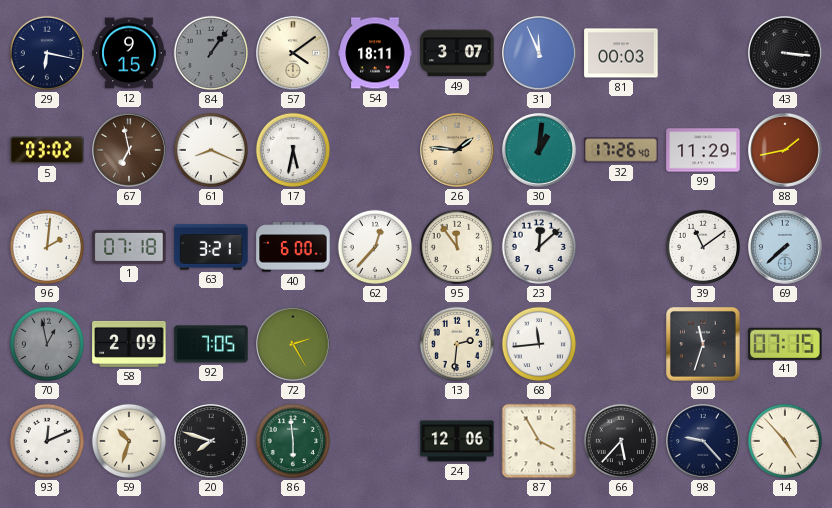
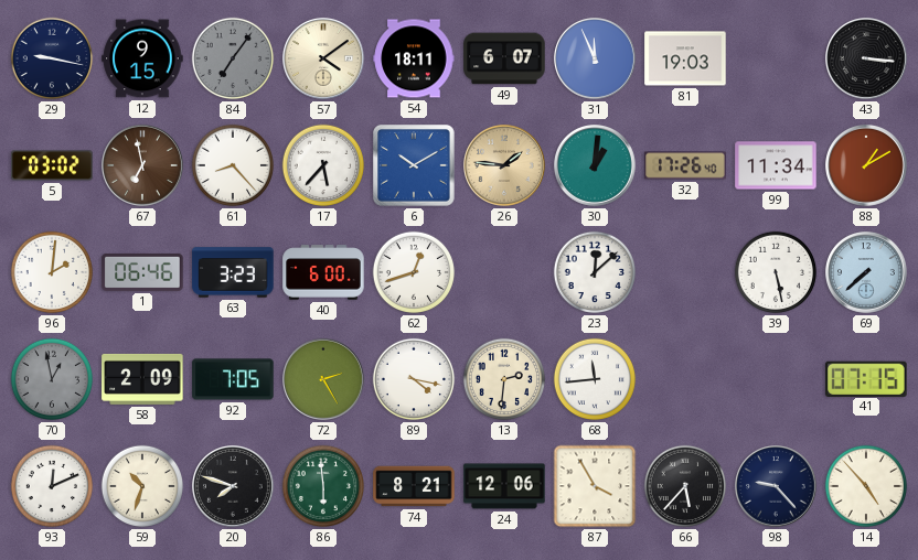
29: 6:17 -> 9:17
84: 1:06 -> 7:06
49: 3:07 -> 6:07
81: 00:03 -> 19:03
61: 8:19 -> 8:23
17: 5:32 -> 5:37
6: none -> 10:10
99: 11:29 -> 11:34
88: 1:43 -> 1:10
1: 07:18 -> 06:46
63: 3:21 -> 3:23
62: 12:37 -> 12:42
95: 11:54 -> none
39: 11:09 -> 5:28
89: none -> 4:17
90: 11:33 -> none
74: none -> 8:21
